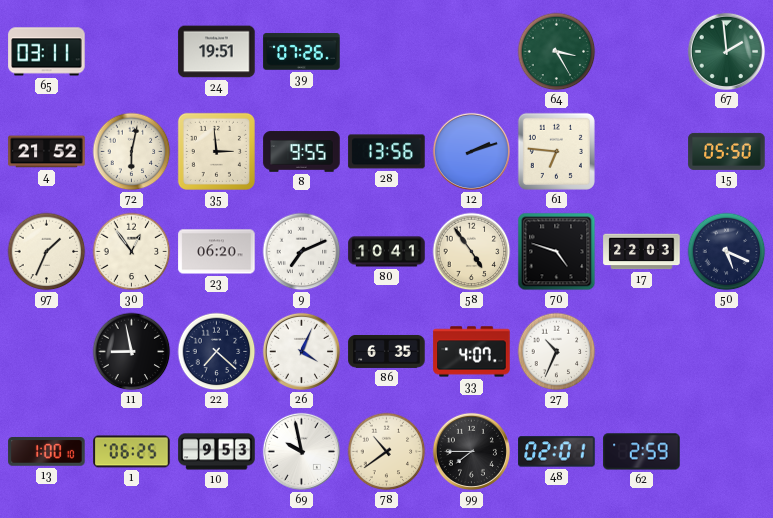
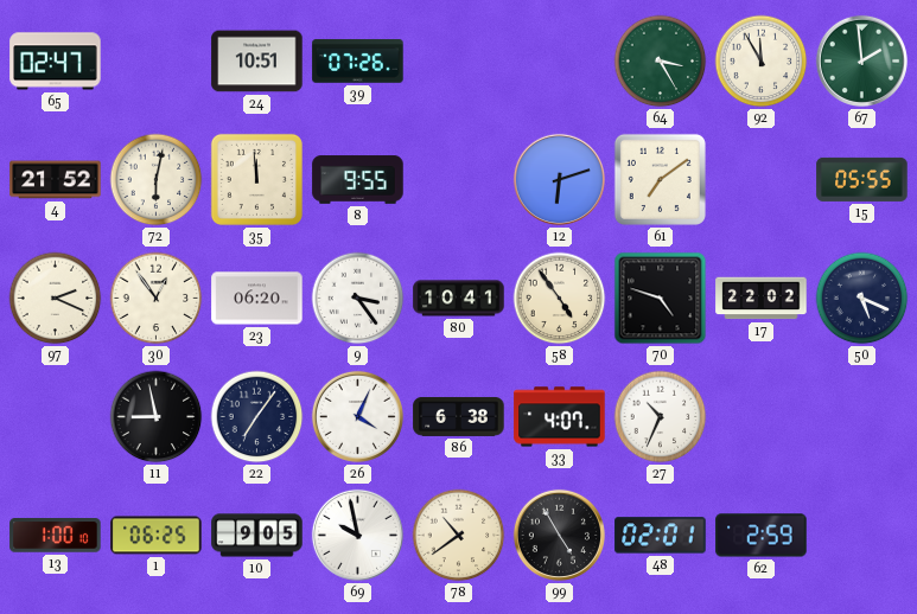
65: 03:11 -> 02:47
24: 19:51 -> 10:51
92: none -> 11:55
35: 2:59 -> 11:59
28: 13:56 -> none
12: 2:12 -> 6:12
61: 6:46 -> 7:09
15: 05:50 -> 05:55
97: 1:34 -> 2:19
9: 7:11 -> 3:24
17: 22:03 -> 22:02
22: 7:22 -> 7:06
86: 6:35 -> 6:38
10: 9:53 -> 9:05
99: 7:45 -> 4:55
